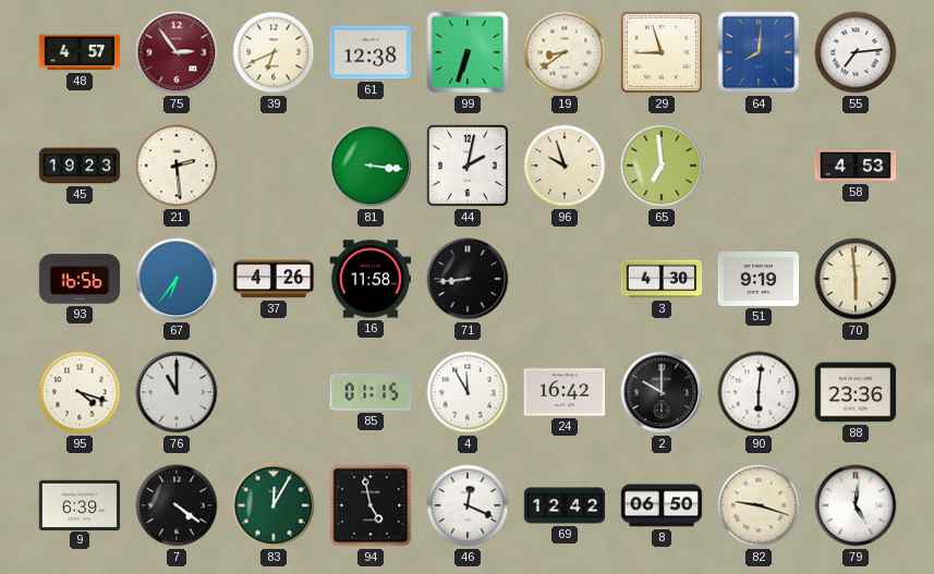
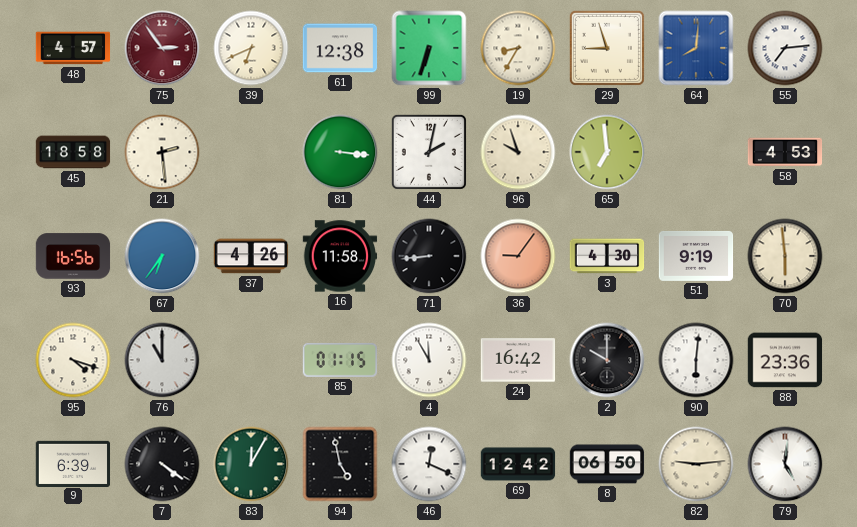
19: 8:39 -> 8:35
45: 19:23 -> 18:58
36: none -> 9:06
82: 9:18 -> 9:14
